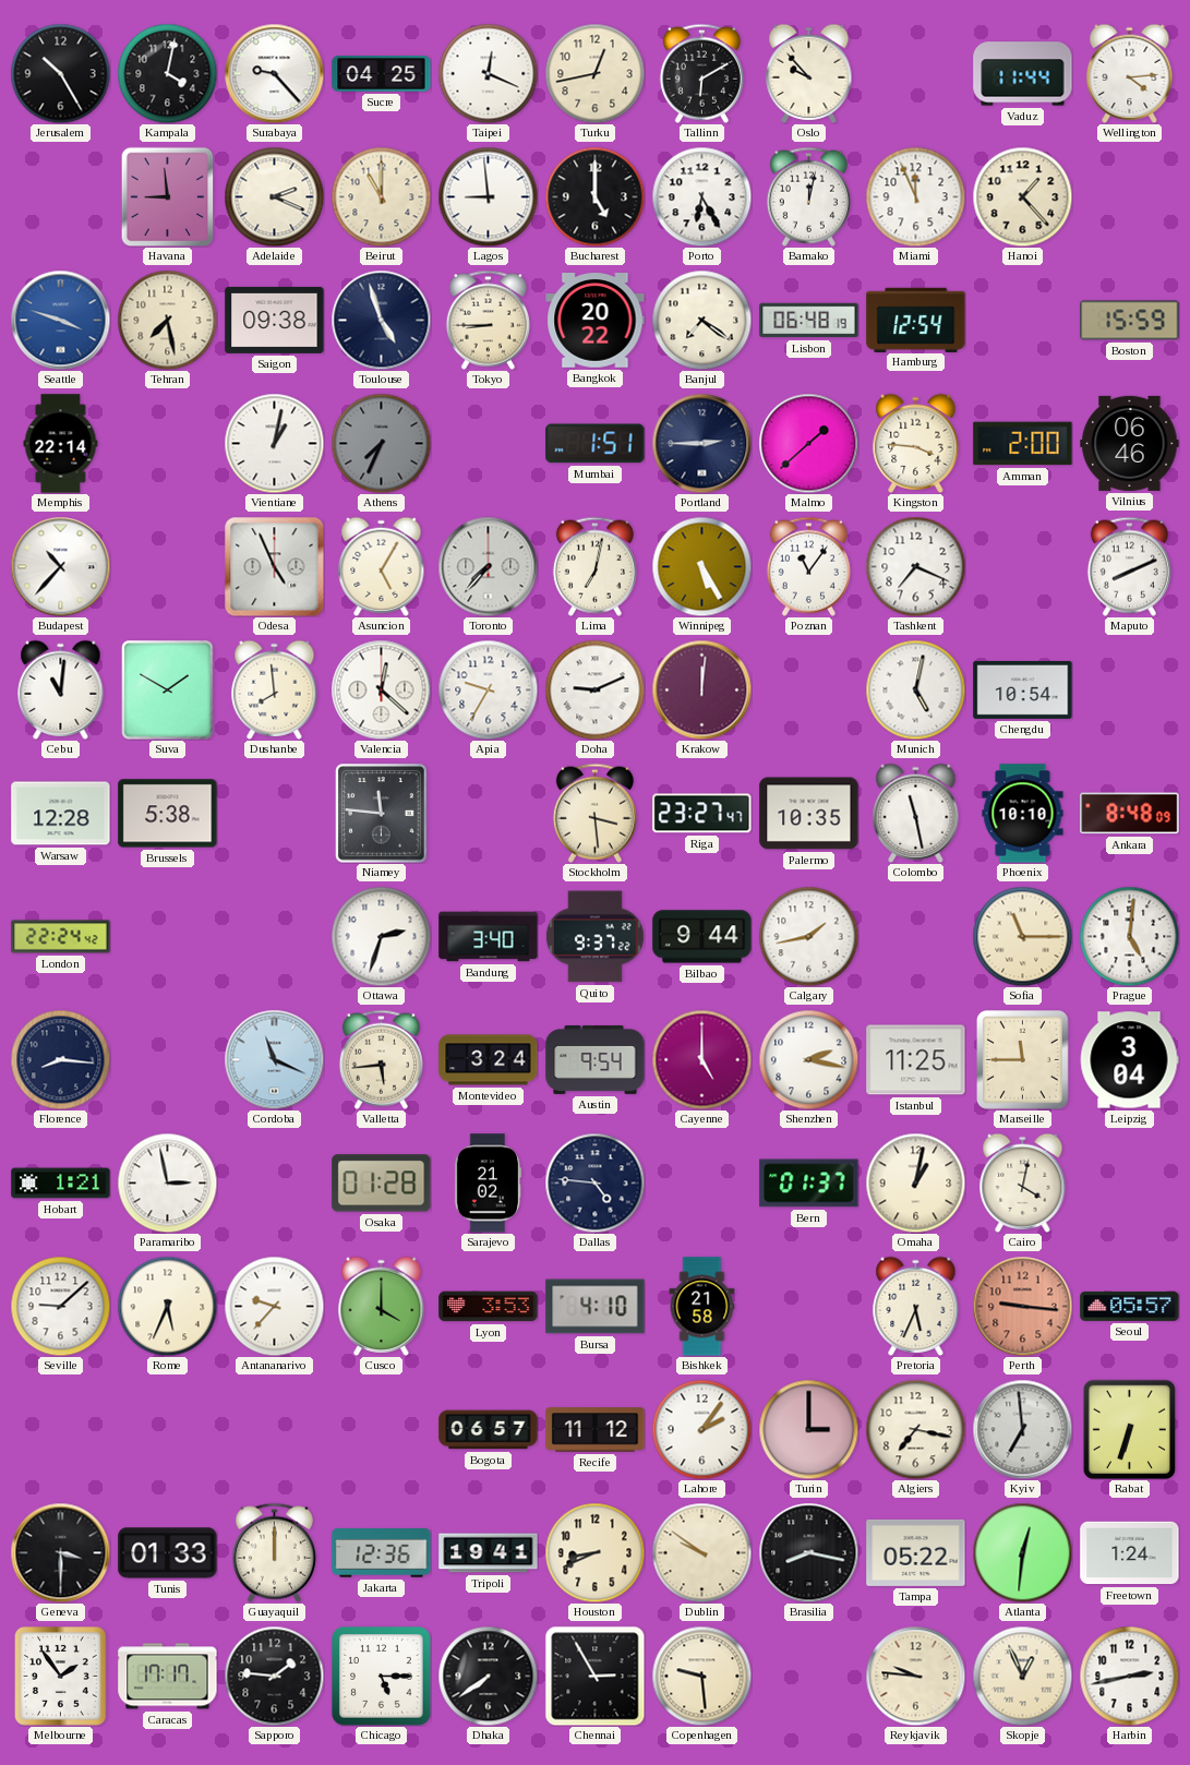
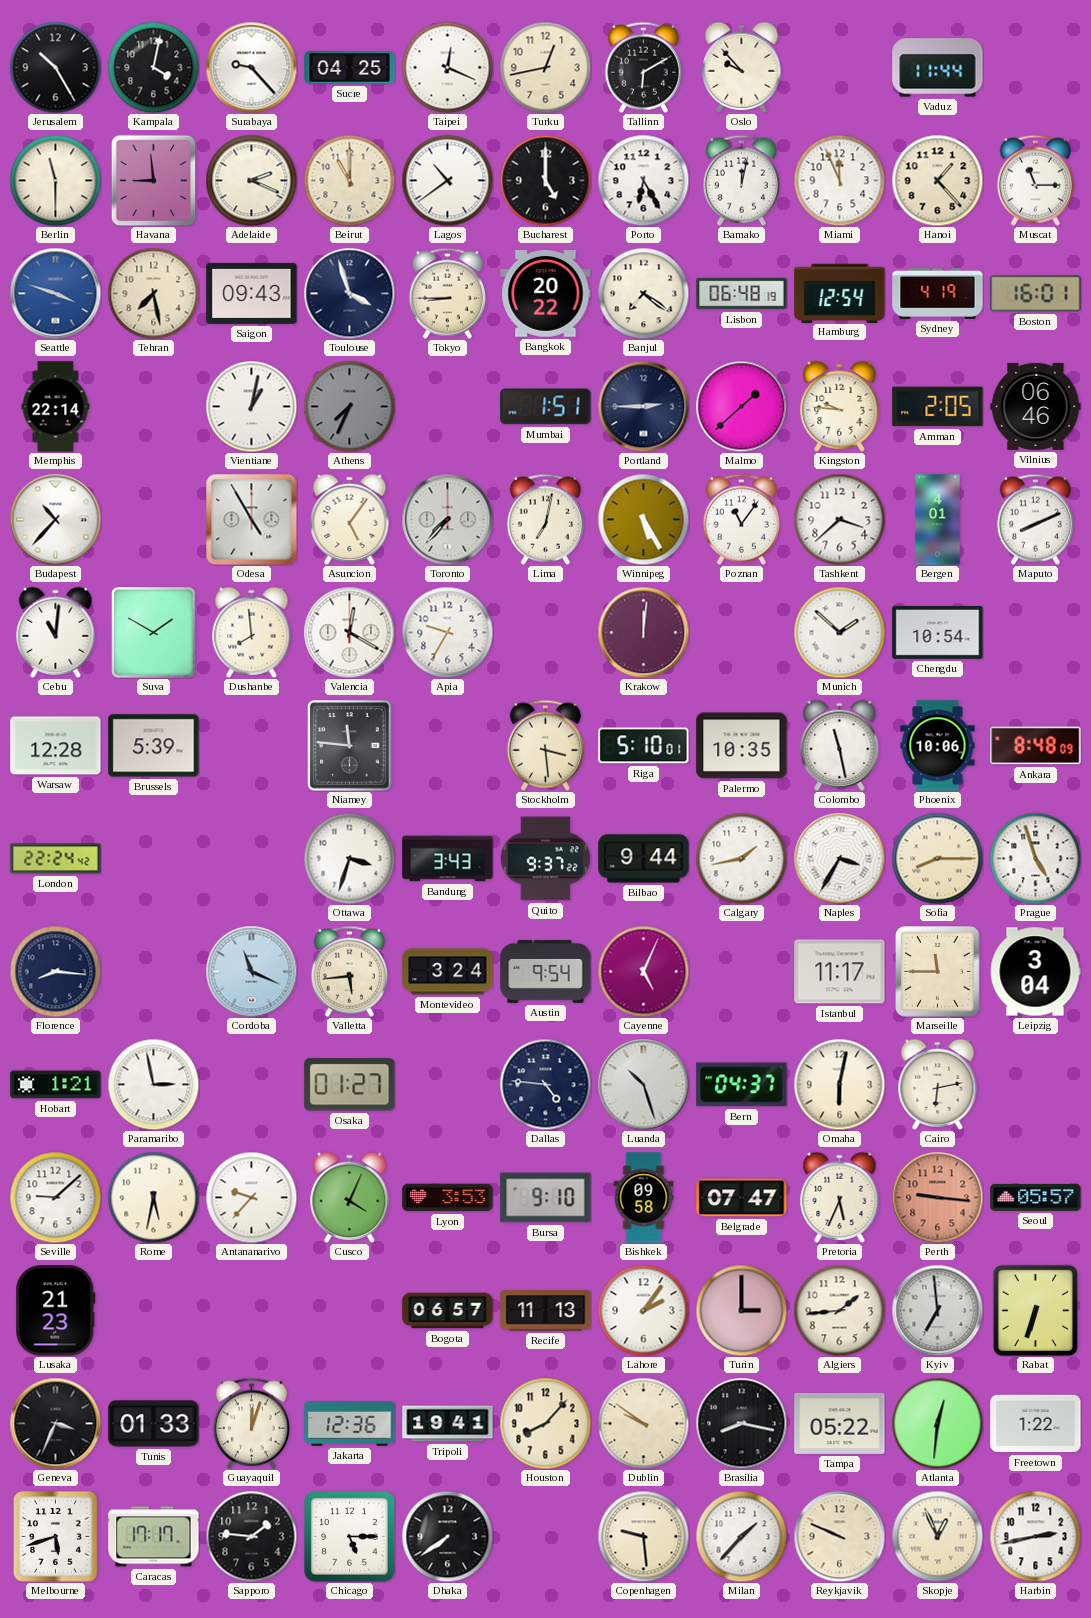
Wellington: 4:14 -> none
Berlin: none -> 11:30
Lagos: 8:59 -> 10:39
Muscat: none -> 11:15
Saigon: 09:38 -> 09:43
Toulouse: 4:57 -> 3:57
Sydney: none -> 4:19
Boston: 15:59 -> 16:01
Kingston: 3:46 -> 9:46
Amman: 2:00 -> 2:05
Odesa: 4:56 -> 4:55
Asuncion: 5:05 -> 5:06
Tashkent: 7:19 -> 3:38
Bergen: none -> 4:01
Valencia: 12:22 -> 12:20
Doha: 9:11 -> none
Munich: 5:02 -> 1:52
Brussels: 5:38 -> 5:39
Riga: 23:27 -> 5:10
Phoenix: 10:10 -> 10:06
Ottawa: 2:33 -> 3:33
Bandung: 3:40 -> 3:43
Naples: none -> 3:35
Sofia: 11:15 -> 8:15
Prague: 5:01 -> 4:57
Cayenne: 5:00 -> 5:04
Shenzhen: 2:17 -> none
Istanbul: 11:25 -> 11:17
Osaka: 01:28 -> 01:27
Sarajevo: 21:02 -> none
Luanda: none -> 10:27
Bern: 01:37 -> 04:37
Omaha: 1:02 -> 6:02
Cairo: 4:02 -> 6:13
Rome: 5:34 -> 5:32
Cusco: 4:00 -> 4:04
Bursa: 4:10 -> 9:10
Bishkek: 21:58 -> 09:58
Belgrade: none -> 07:47
Lusaka: none -> 21:23
Recife: 11:12 -> 11:13
Algiers: 7:17 -> 1:44
Geneva: 3:30 -> 3:34
Guayaquil: 12:00 -> 12:03
Houston: 8:41 -> 8:07
Freetown: 1:24 -> 1:22
Melbourne: 1:54 -> 5:42
Chennai: 2:55 -> none
Milan: none -> 1:37
Reykjavik: 9:46 -> 9:49
